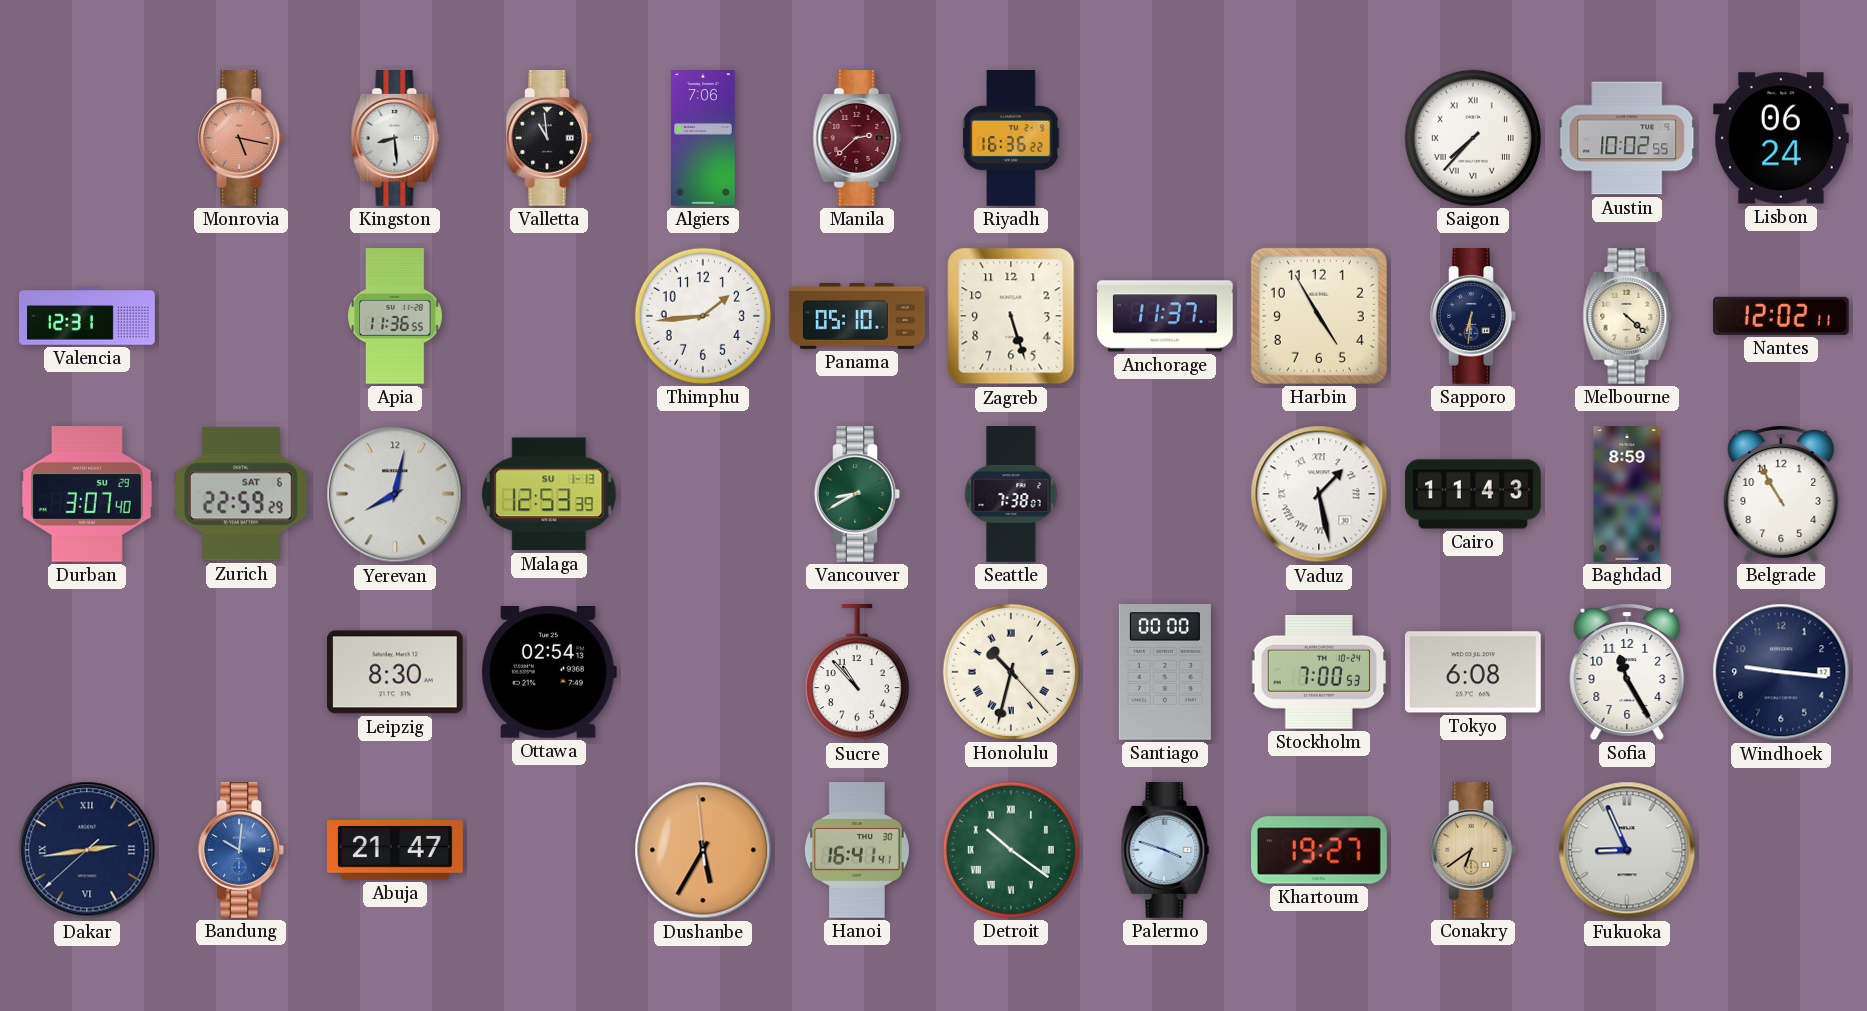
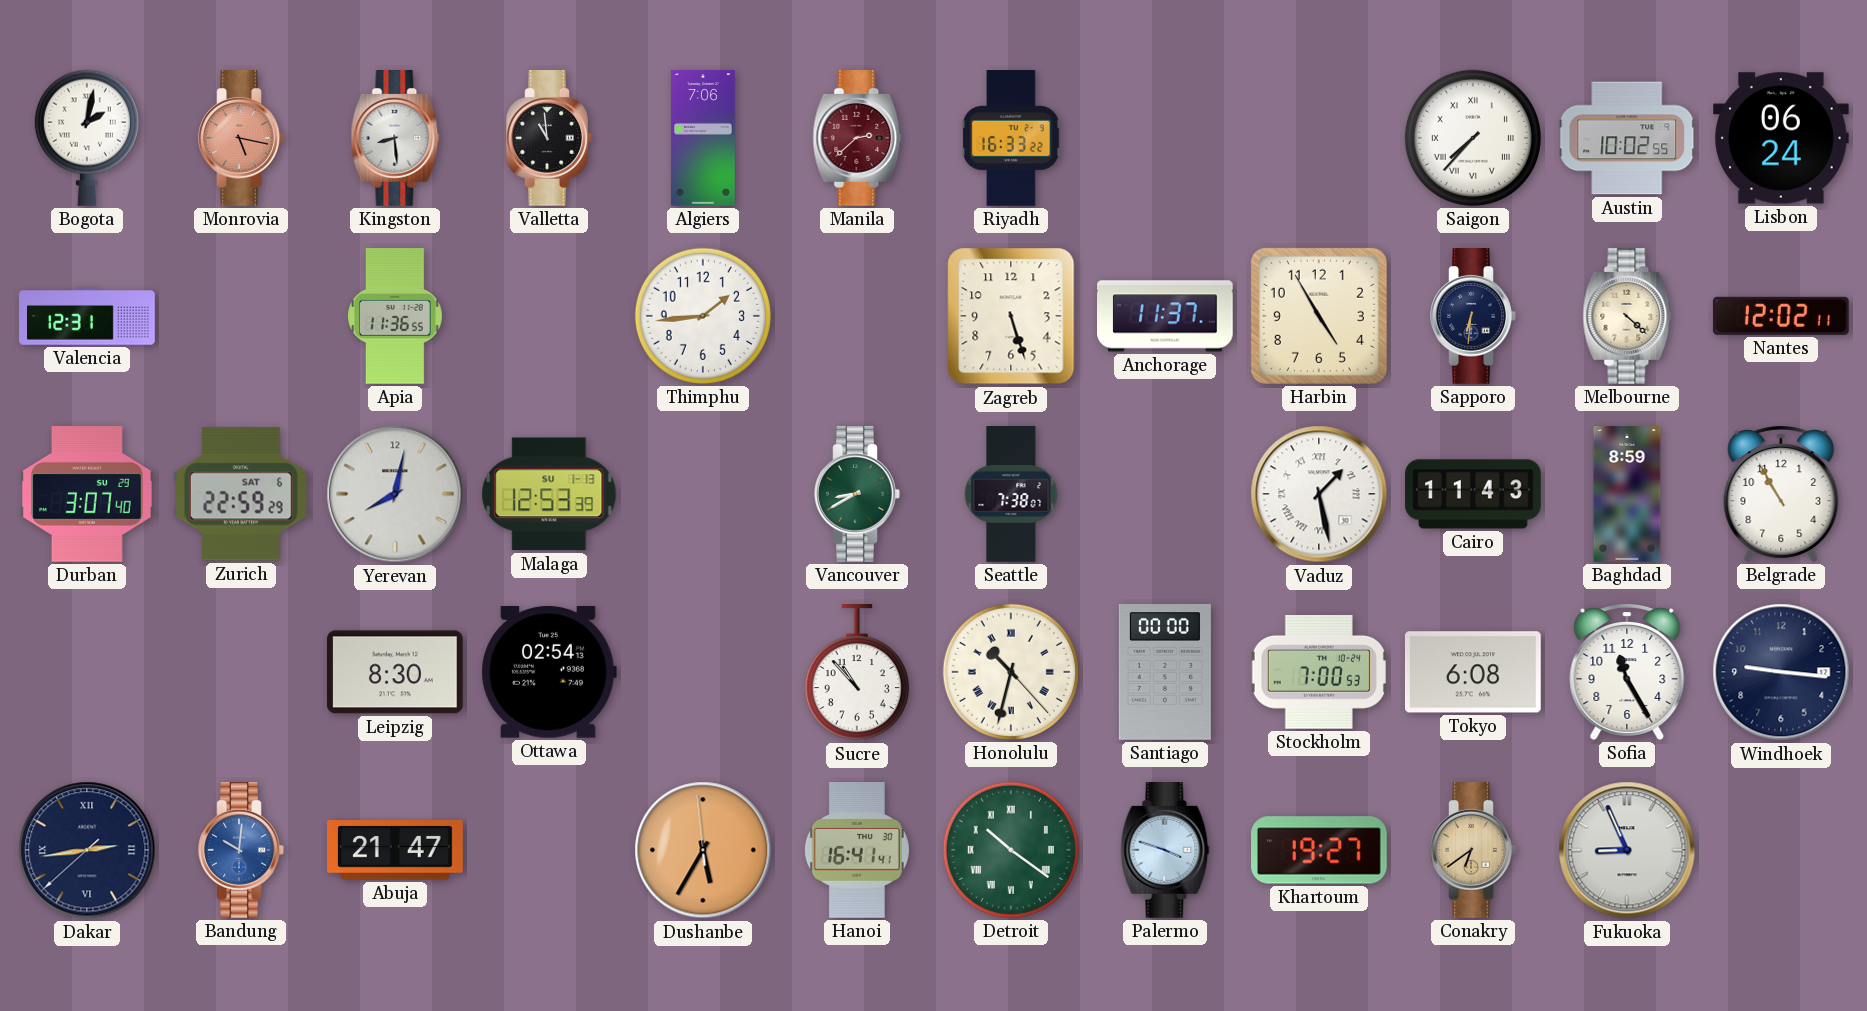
Bogota: none -> 2:02
Riyadh: 16:36 -> 16:33
Panama: 05:10 -> none
